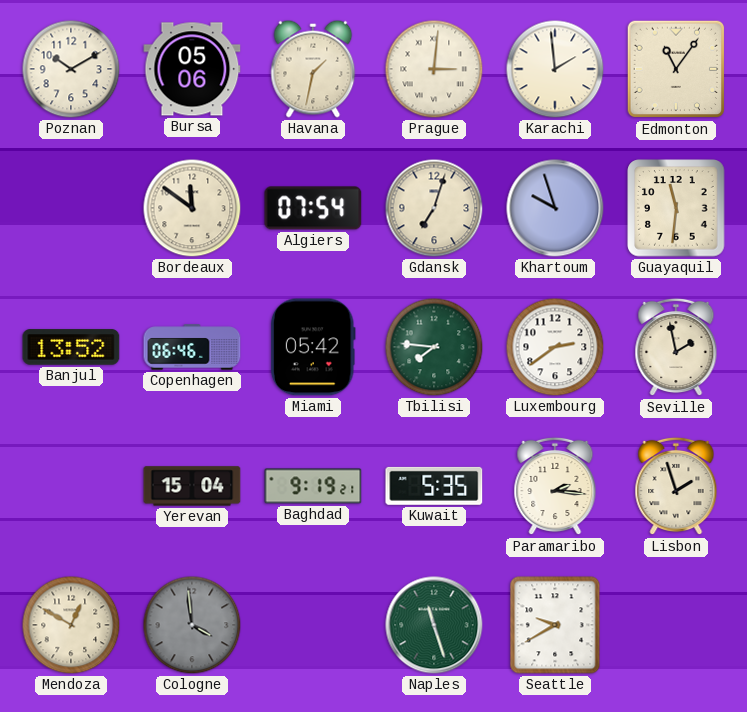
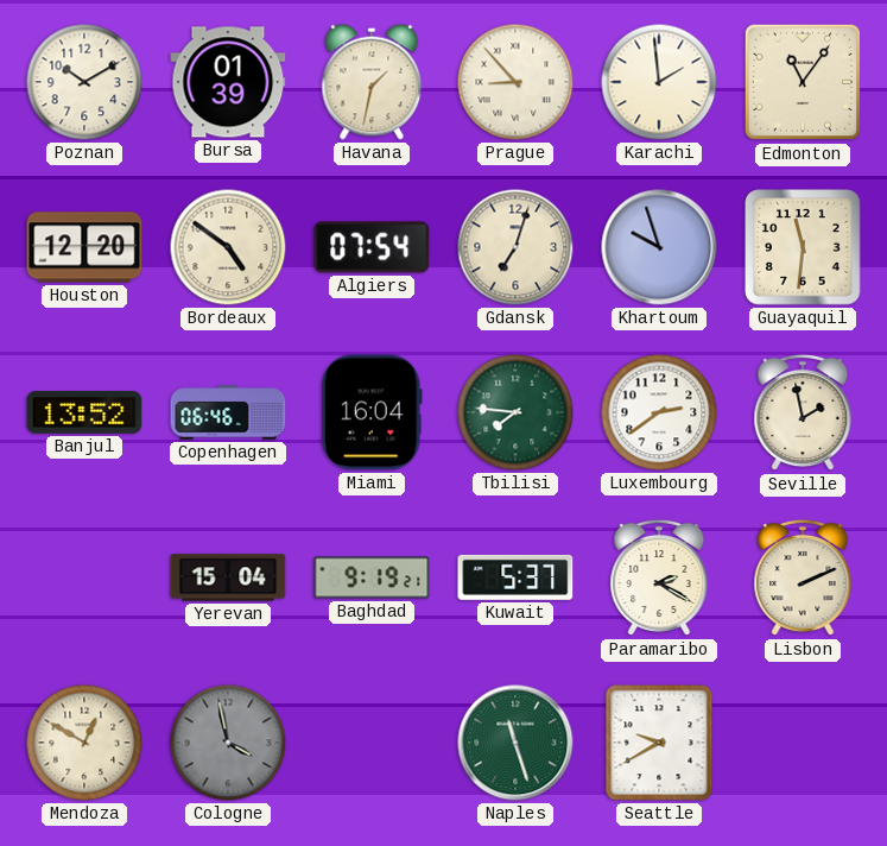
Bursa: 05:06 -> 01:39
Prague: 3:01 -> 8:53
Houston: none -> 12:20
Bordeaux: 11:51 -> 4:51
Miami: 05:42 -> 16:04
Kuwait: 5:35 -> 5:37
Paramaribo: 2:16 -> 2:20
Lisbon: 1:57 -> 2:11
Cologne: 3:59 -> 3:58
